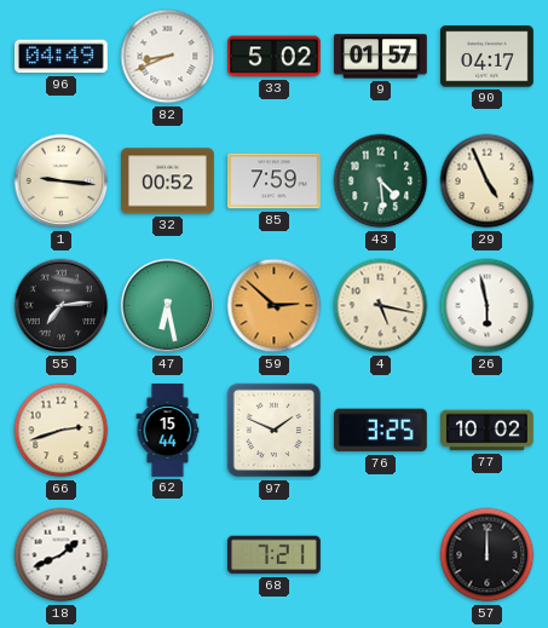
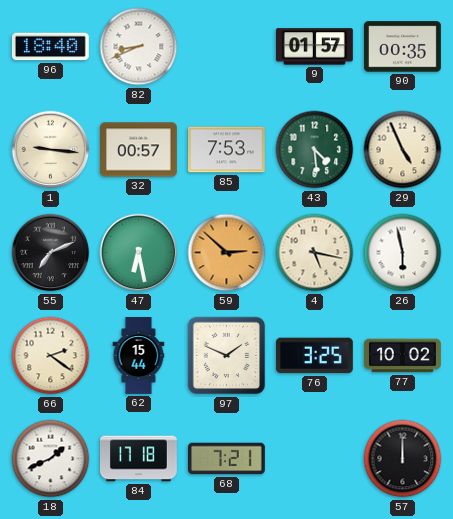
96: 04:49 -> 18:40
33: 5:02 -> none
90: 04:17 -> 00:35
32: 00:52 -> 00:57
85: 7:59 -> 7:53
55: 7:14 -> 7:11
66: 2:42 -> 2:21
84: none -> 17:18
